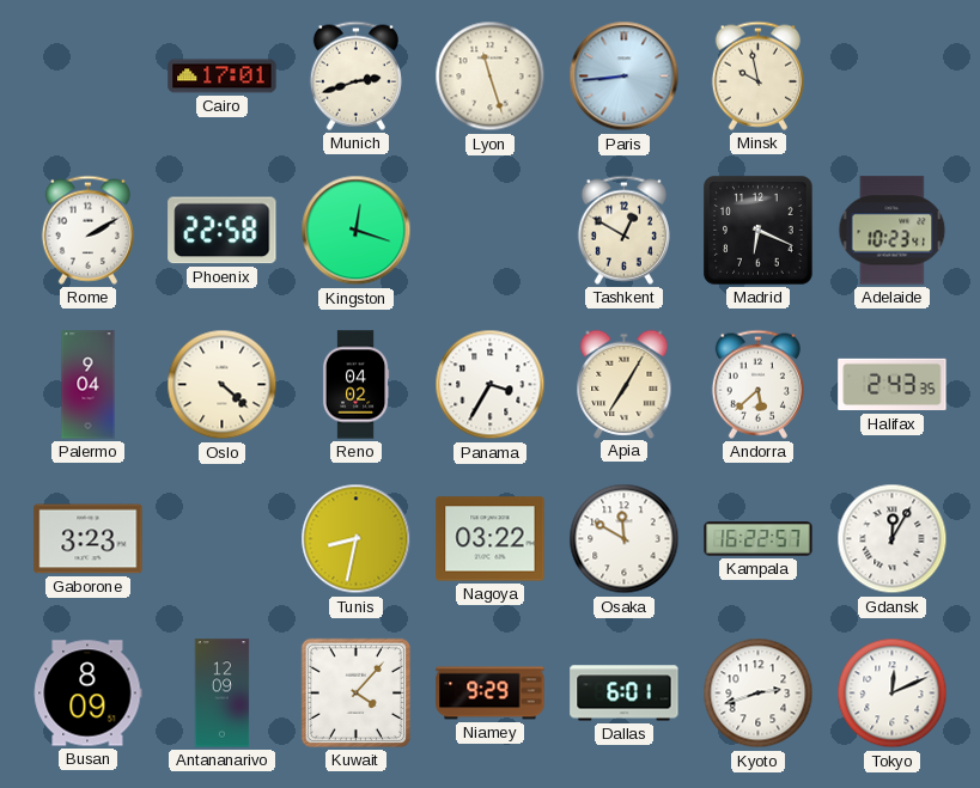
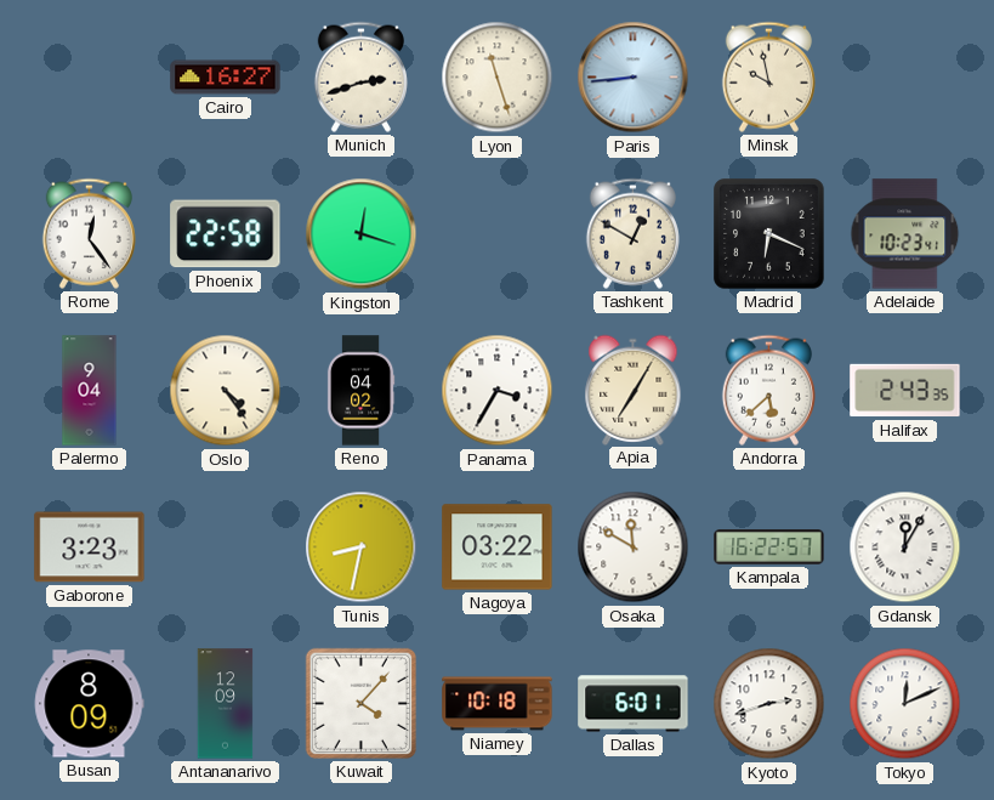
Cairo: 17:01 -> 16:27
Rome: 2:10 -> 12:24
Oslo: 4:22 -> 4:24
Niamey: 9:29 -> 10:18
